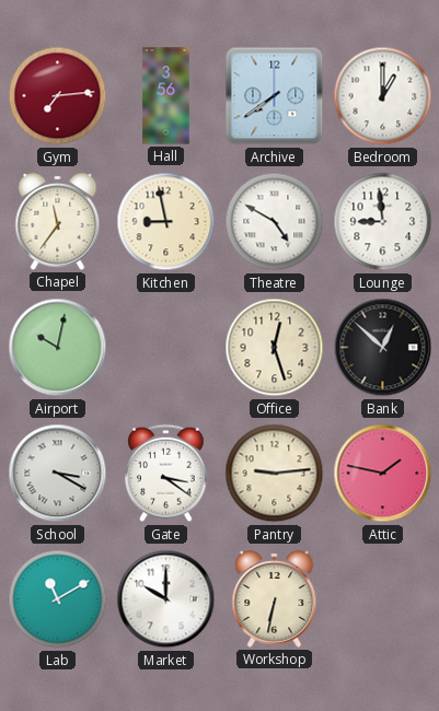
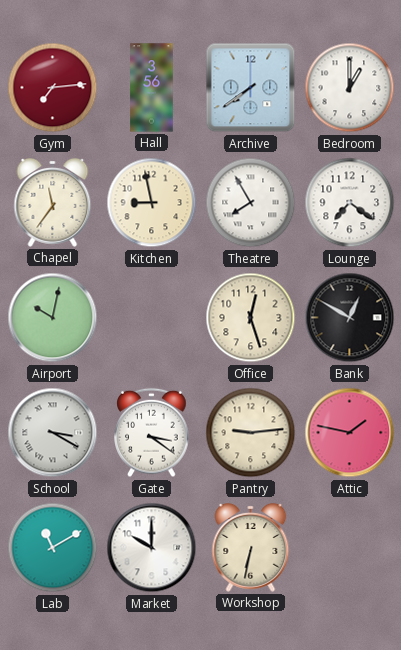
Theatre: 4:50 -> 7:55
Lounge: 8:59 -> 7:21
Bank: 12:52 -> 12:50
